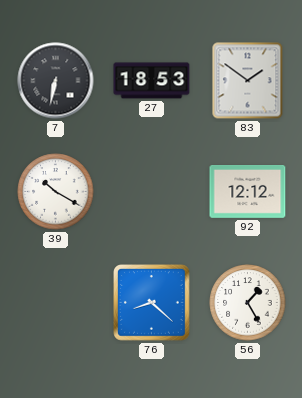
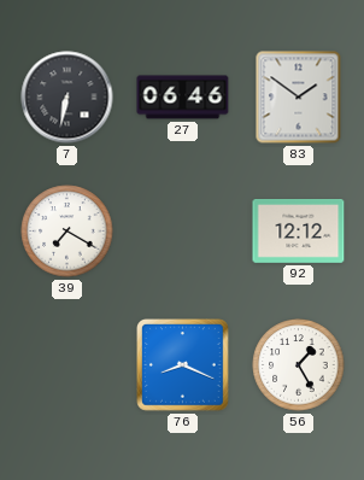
27: 18:53 -> 06:46
39: 10:20 -> 7:20
76: 8:22 -> 8:19
